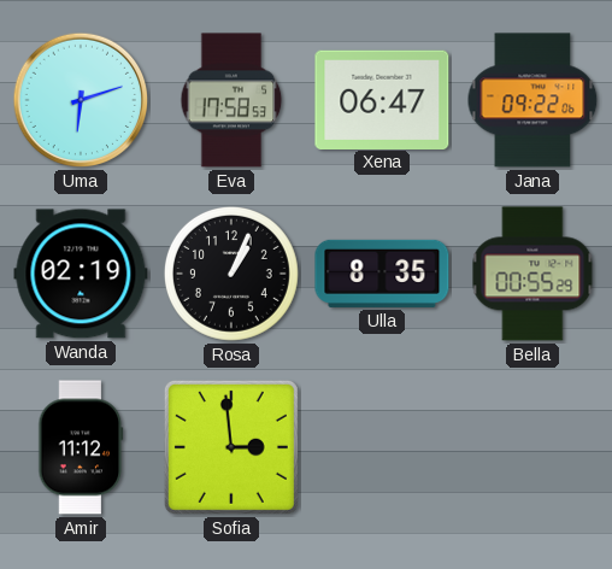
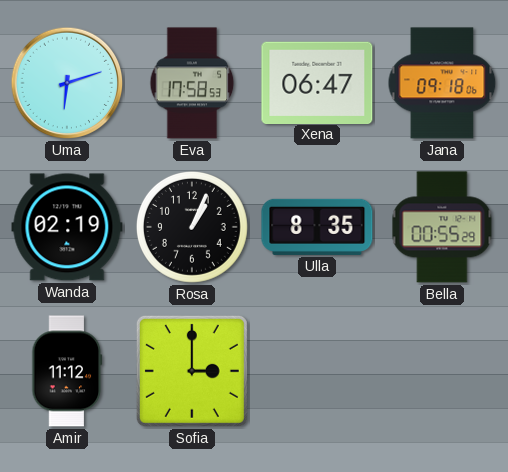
Jana: 09:22 -> 09:18
Sofia: 2:59 -> 3:00
